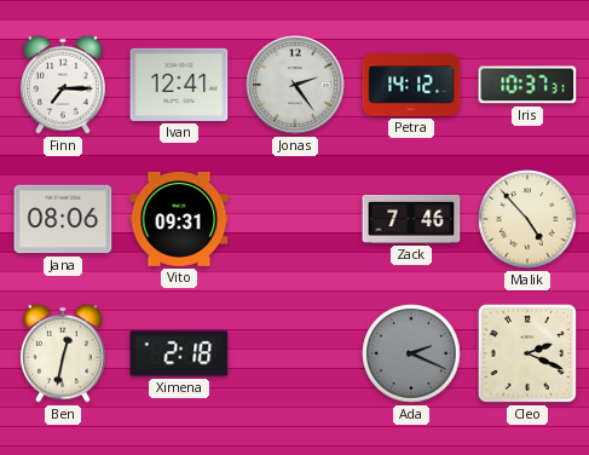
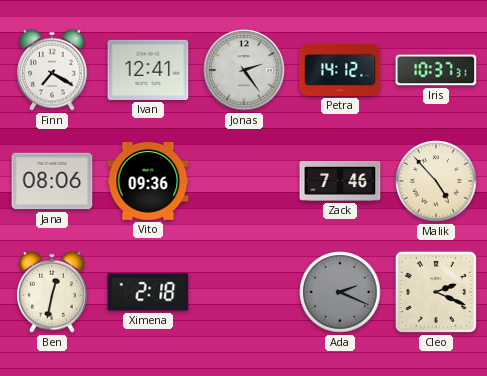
Finn: 7:15 -> 7:20
Vito: 09:31 -> 09:36
